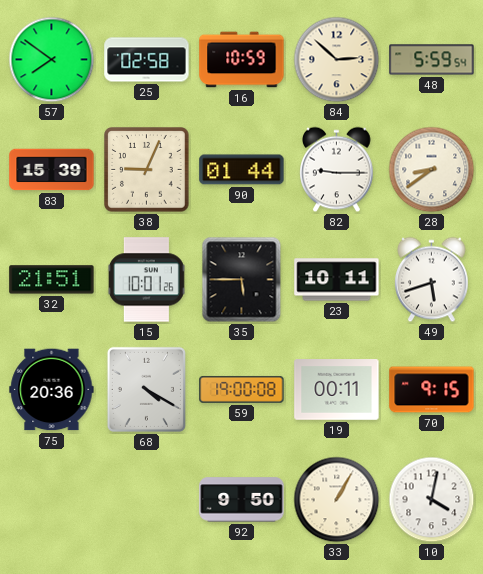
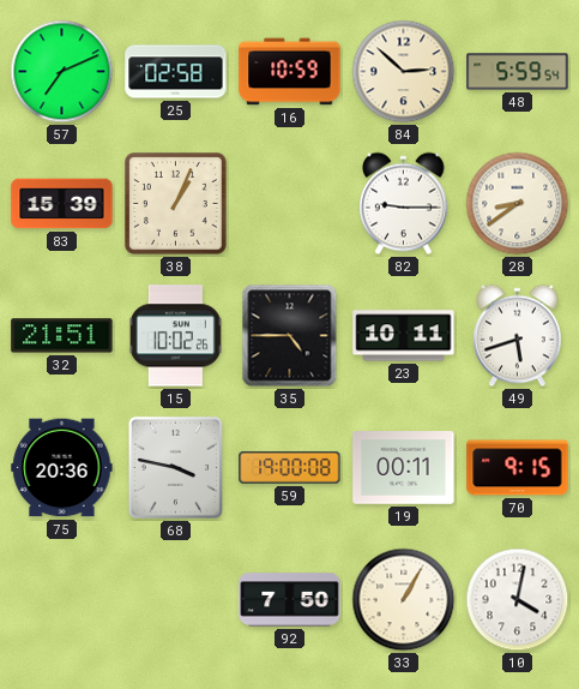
57: 7:51 -> 7:11
38: 9:04 -> 1:04
90: 01:44 -> none
15: 10:01 -> 10:02
35: 5:45 -> 4:45
68: 4:20 -> 3:47
92: 9:50 -> 7:50
